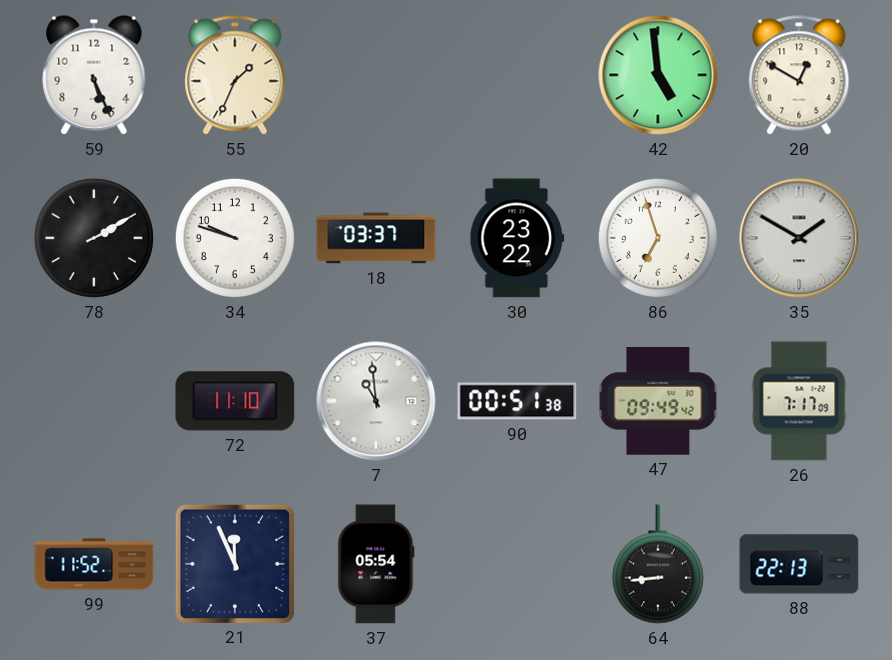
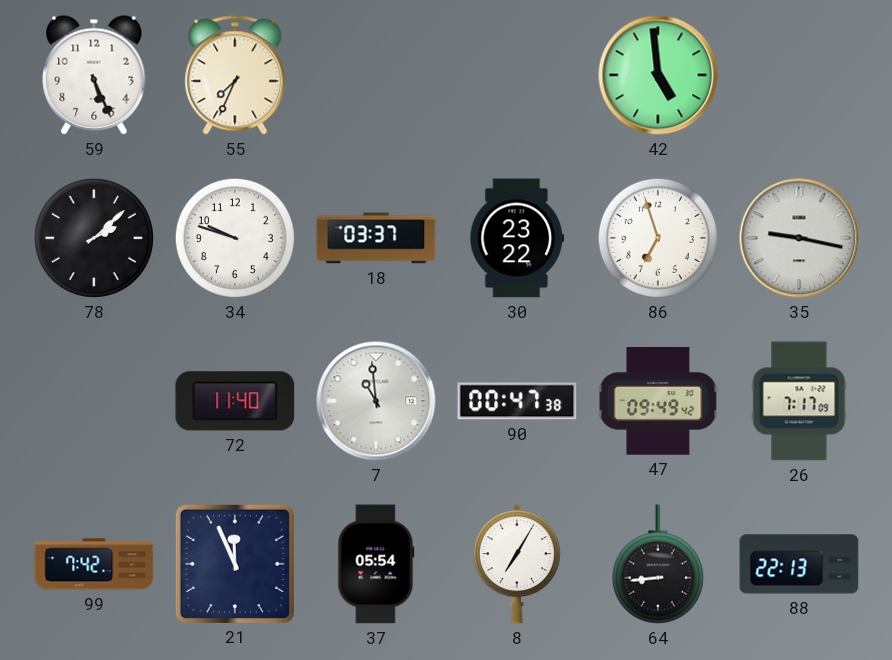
55: 1:34 -> 7:34
20: 12:50 -> none
78: 2:10 -> 2:08
35: 1:50 -> 9:17
72: 11:10 -> 11:40
90: 00:51 -> 00:47
99: 11:52 -> 7:42
8: none -> 7:05
